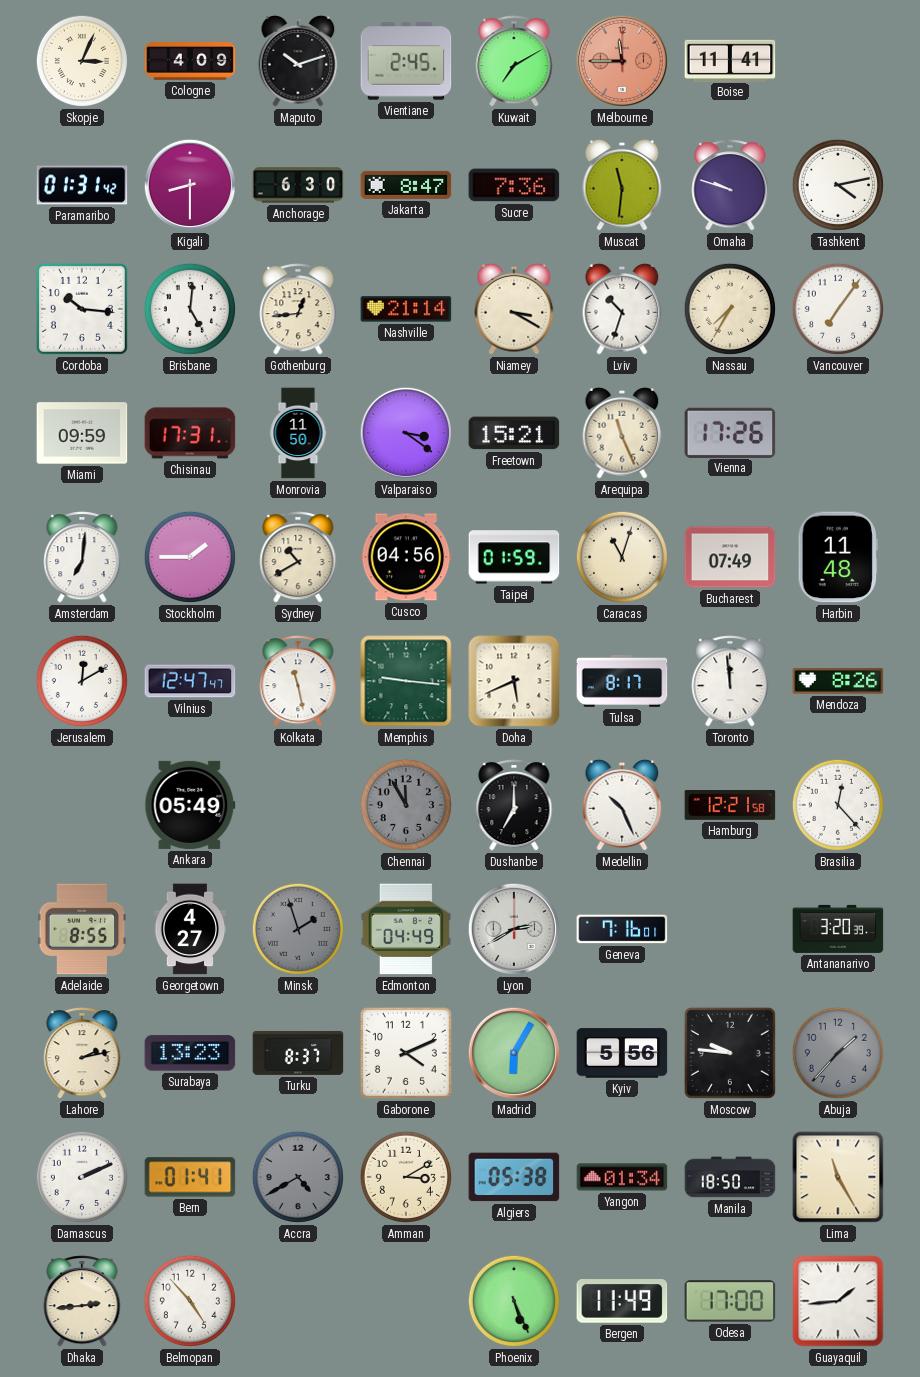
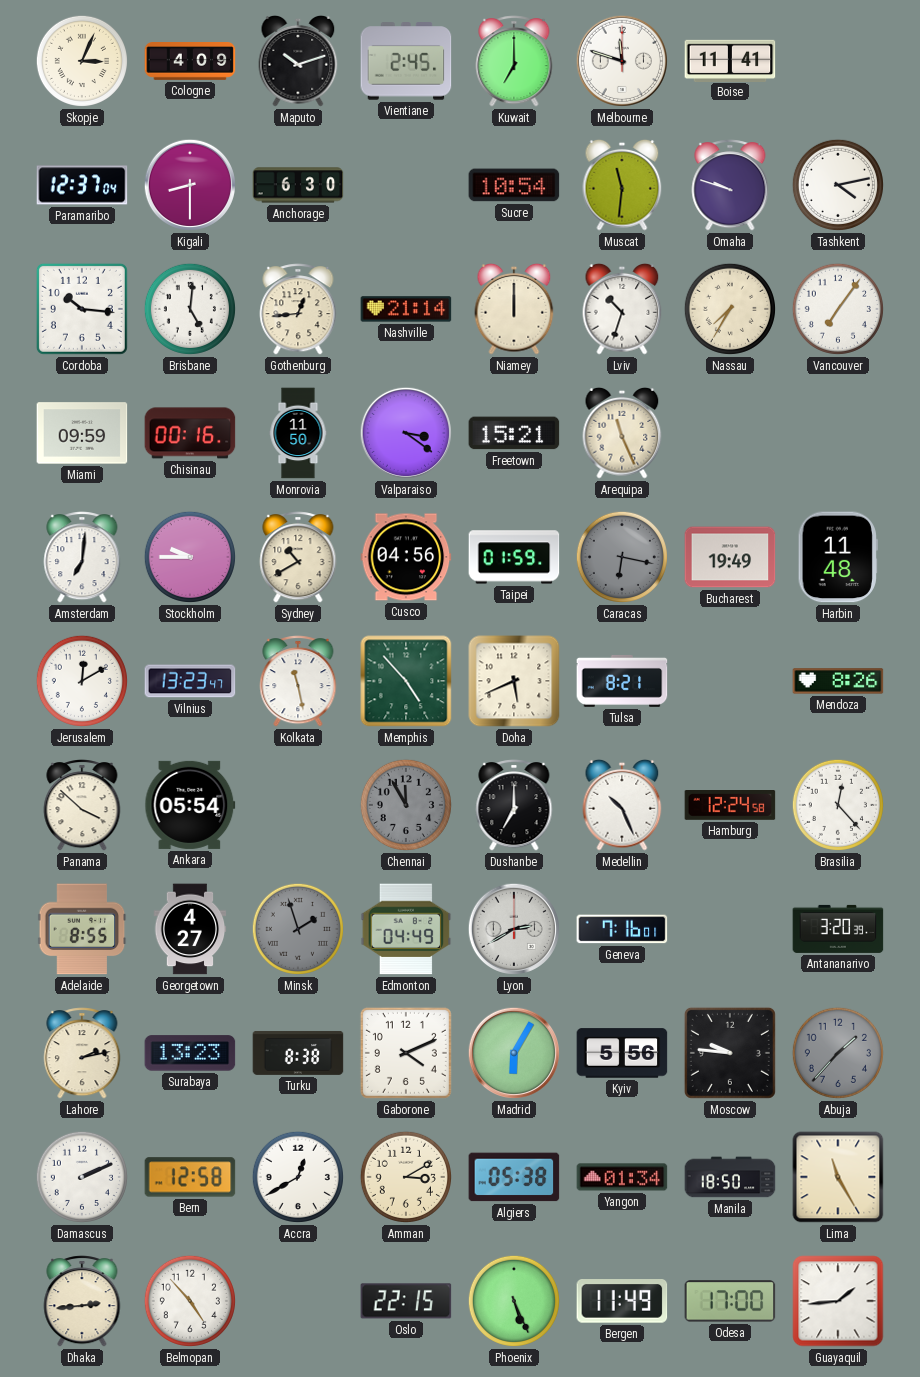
Kuwait: 7:10 -> 7:00
Melbourne: 11:45 -> 11:48
Melbourne dial: salmon -> white
Paramaribo: 01:31 -> 12:37
Jakarta: 8:47 -> none
Sucre: 7:36 -> 10:54
Niamey: 3:20 -> 12:00
Chisinau: 17:31 -> 00:16
Vienna: 17:26 -> none
Stockholm: 1:45 -> 9:45
Caracas: 11:03 -> 6:17
Caracas dial: cream -> grey
Bucharest: 07:49 -> 19:49
Vilnius: 12:47 -> 13:23
Memphis: 9:16 -> 4:53
Tulsa: 8:17 -> 8:21
Toronto: 11:59 -> none
Panama: none -> 3:52
Ankara: 05:49 -> 05:54
Hamburg: 12:21 -> 12:24
Turku: 8:37 -> 8:38
Bern: 01:41 -> 12:58
Accra: 4:40 -> 12:40
Accra dial: grey -> white
Oslo: none -> 22:15
